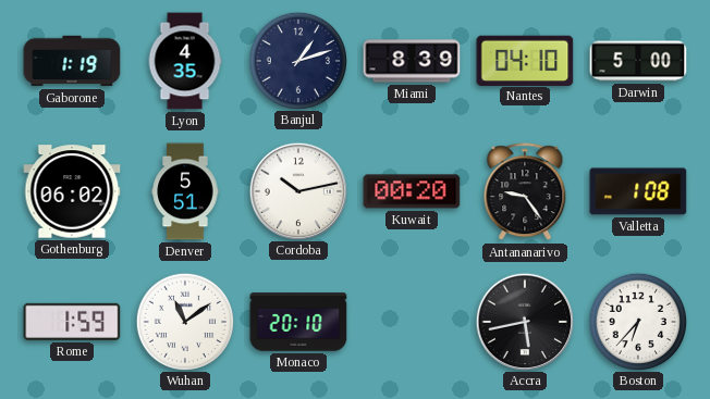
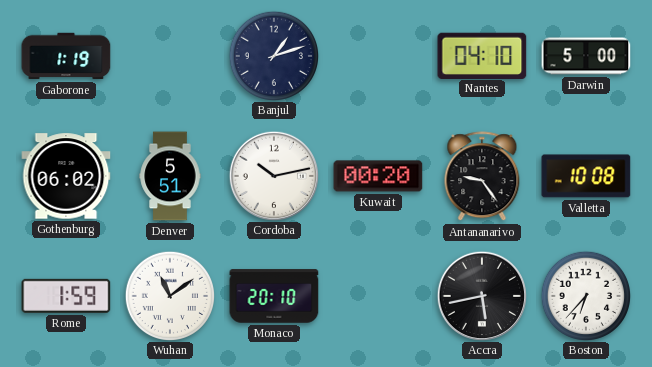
Lyon: 4:35 -> none
Miami: 8:39 -> none
Valletta: 1:08 -> 10:08
